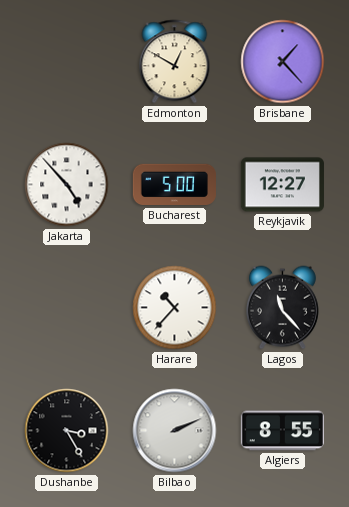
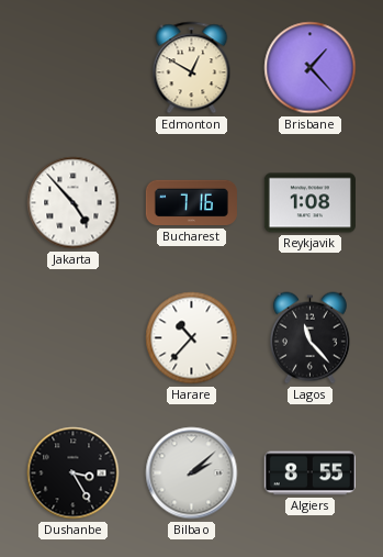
Bucharest: 5:00 -> 7:16
Reykjavik: 12:27 -> 1:08
Bilbao: 2:11 -> 2:08
